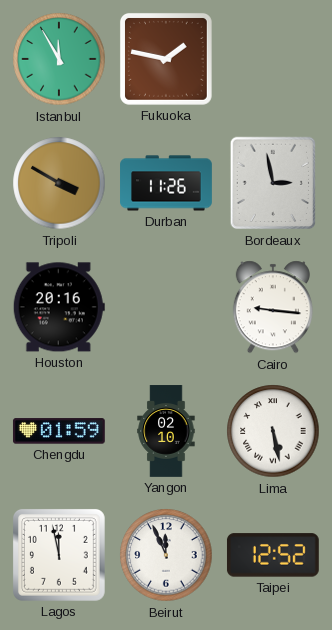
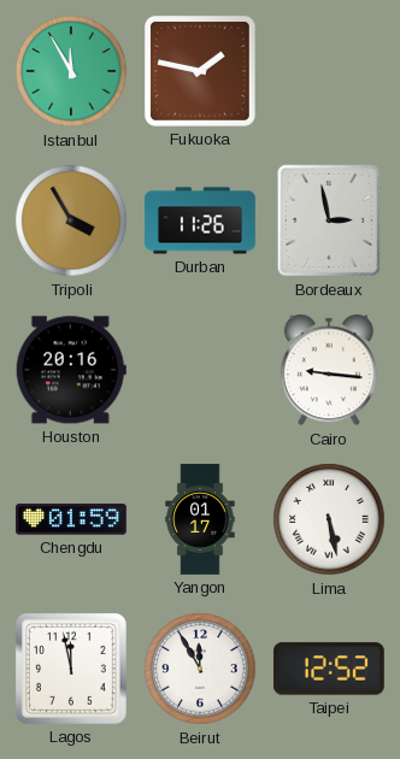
Tripoli: 3:50 -> 3:55
Yangon: 02:10 -> 01:17
Beirut: 11:56 -> 11:55
